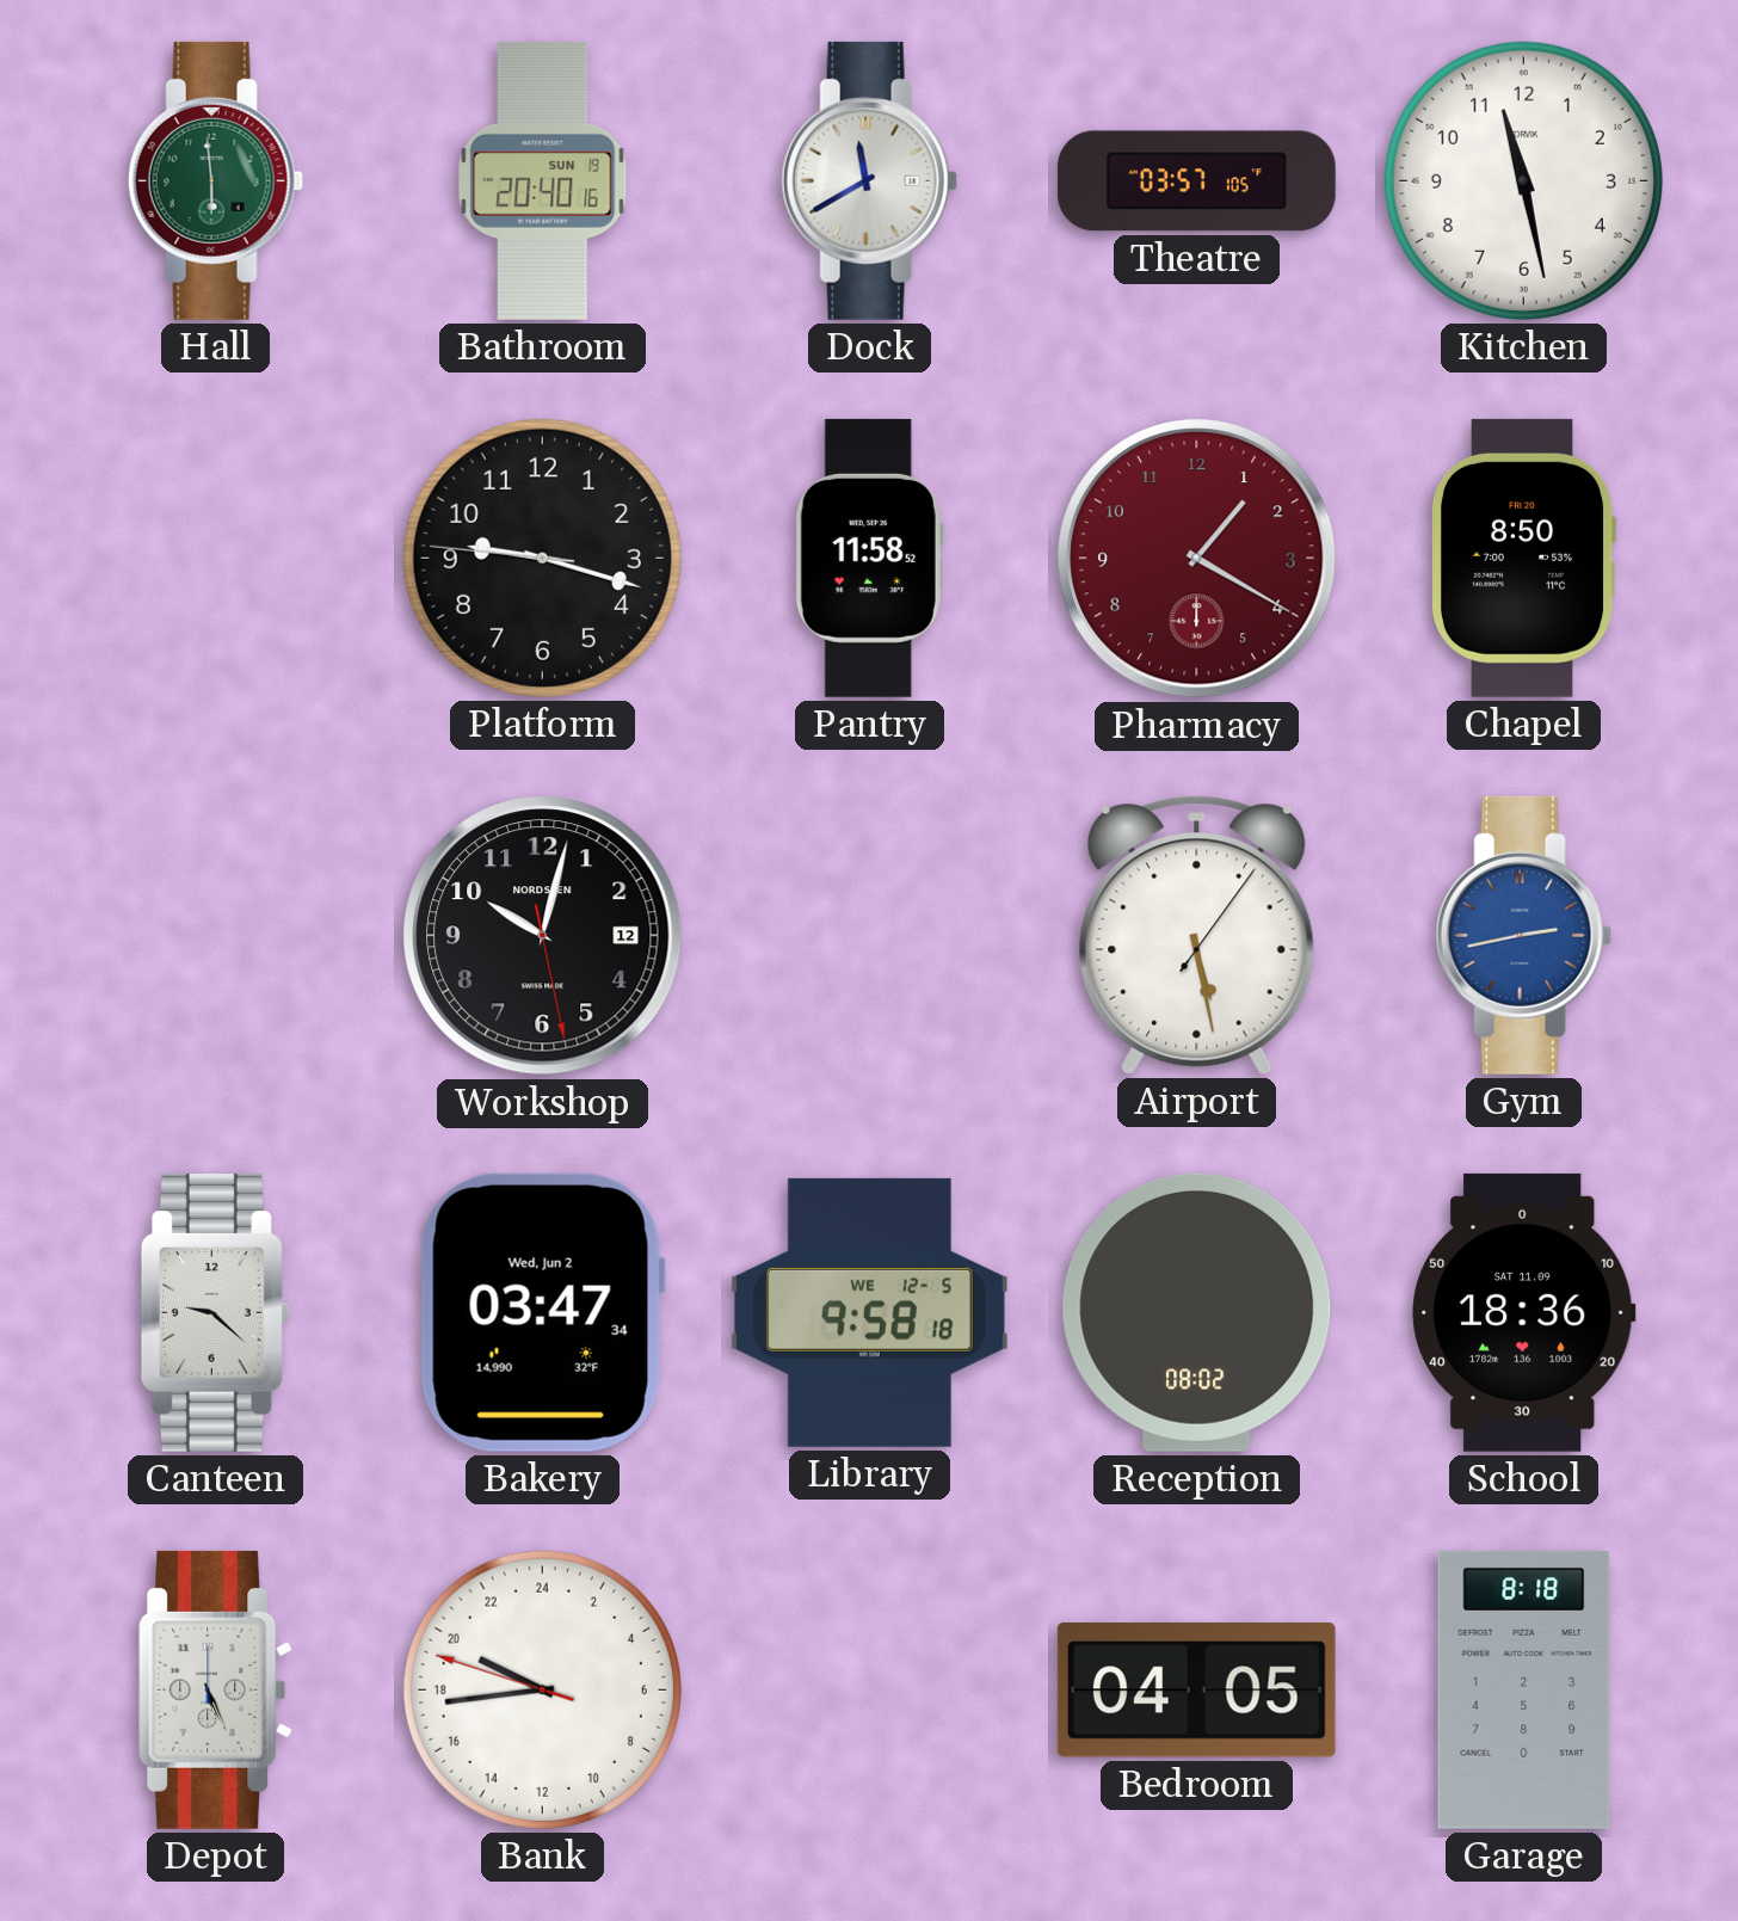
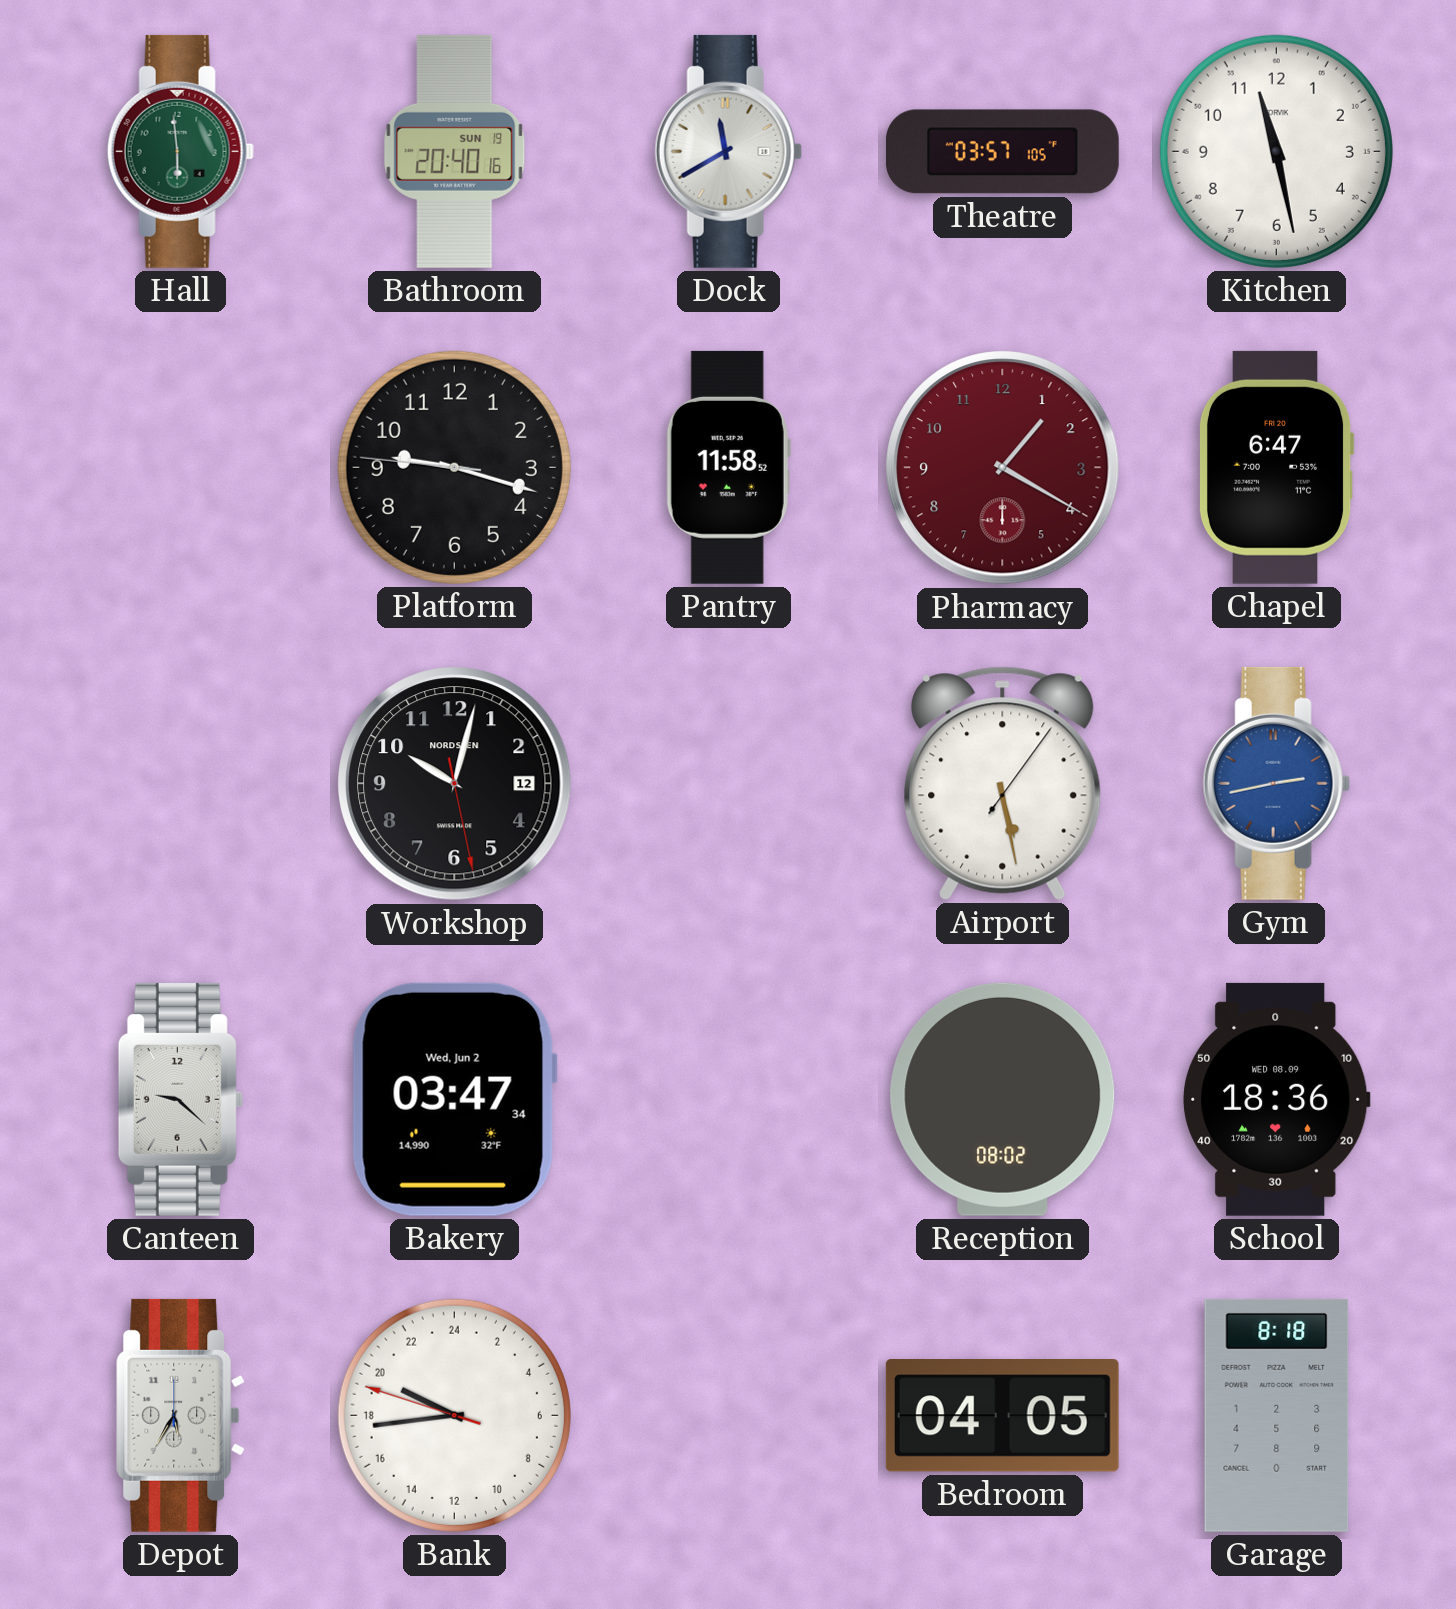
Chapel: 8:50 -> 6:47
Library: 9:58 -> none
School date: SAT 11.09 -> WED 08.09
Depot: 5:26 -> 5:35
